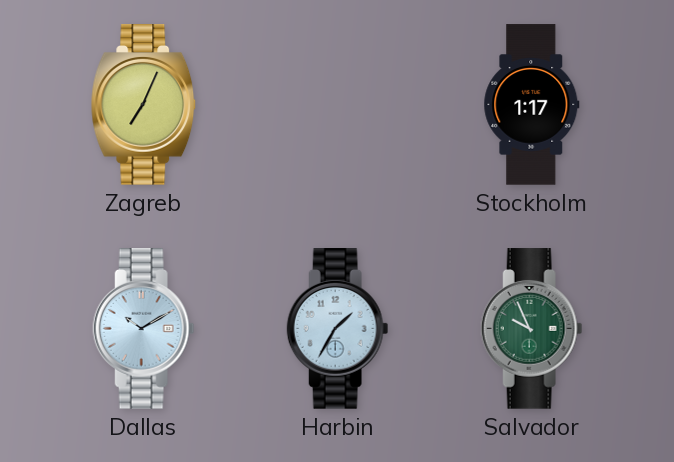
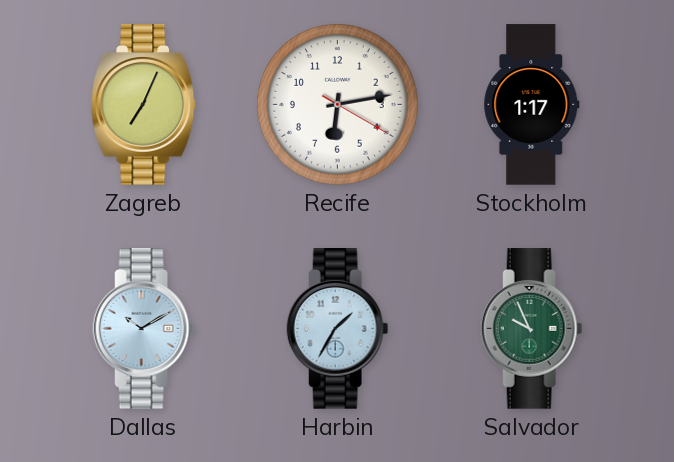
Recife: none -> 6:13
